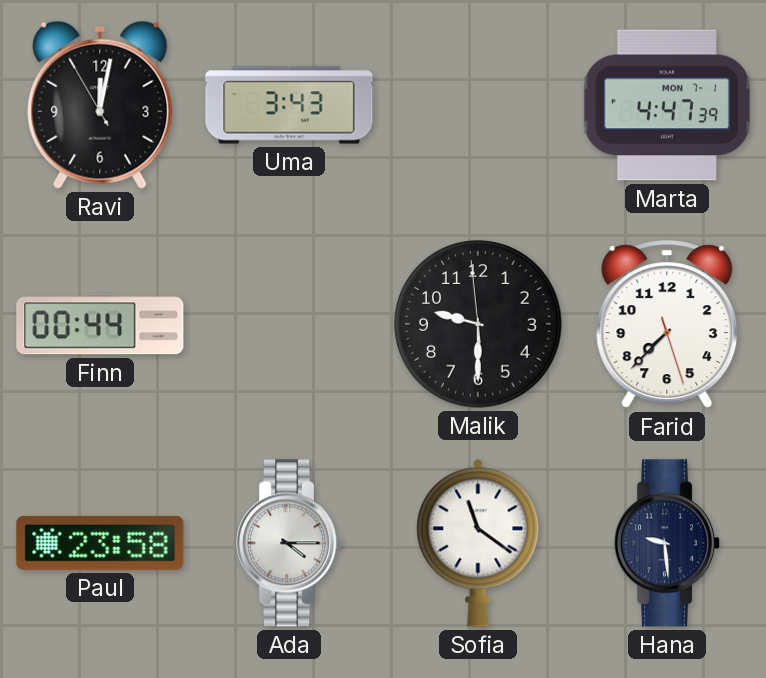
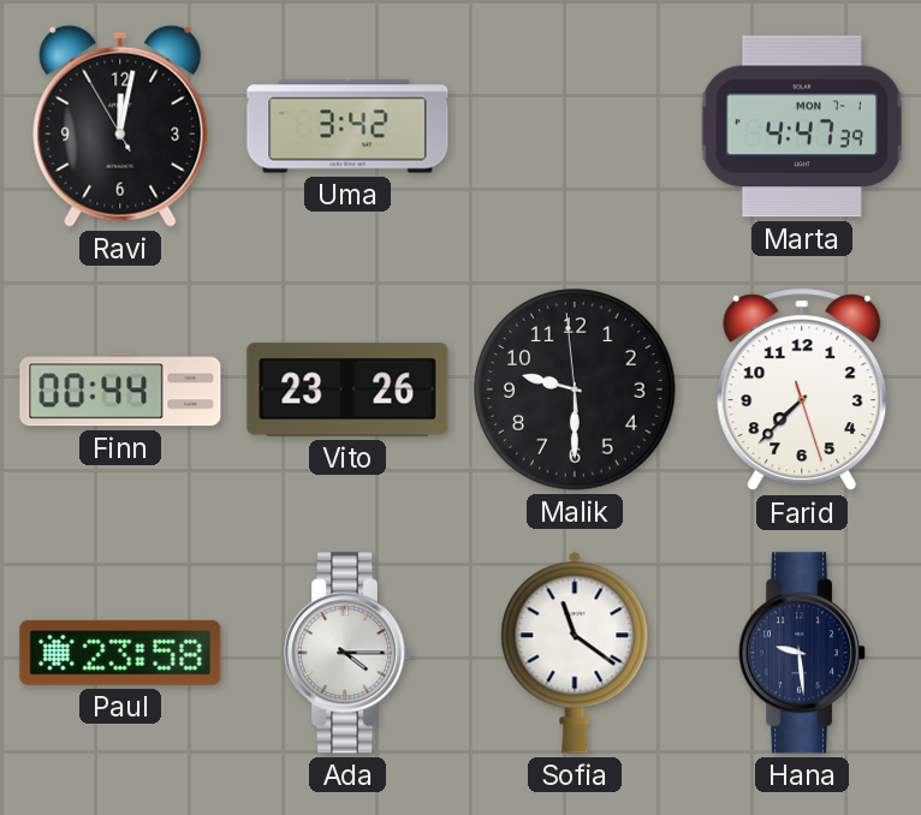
Uma: 3:43 -> 3:42
Vito: none -> 23:26
